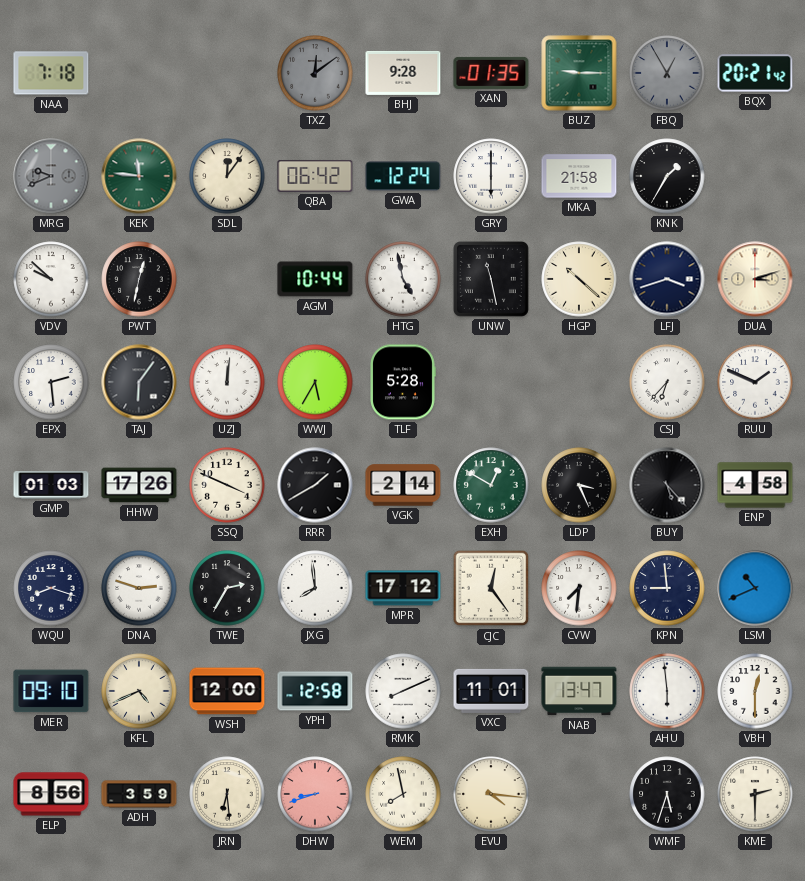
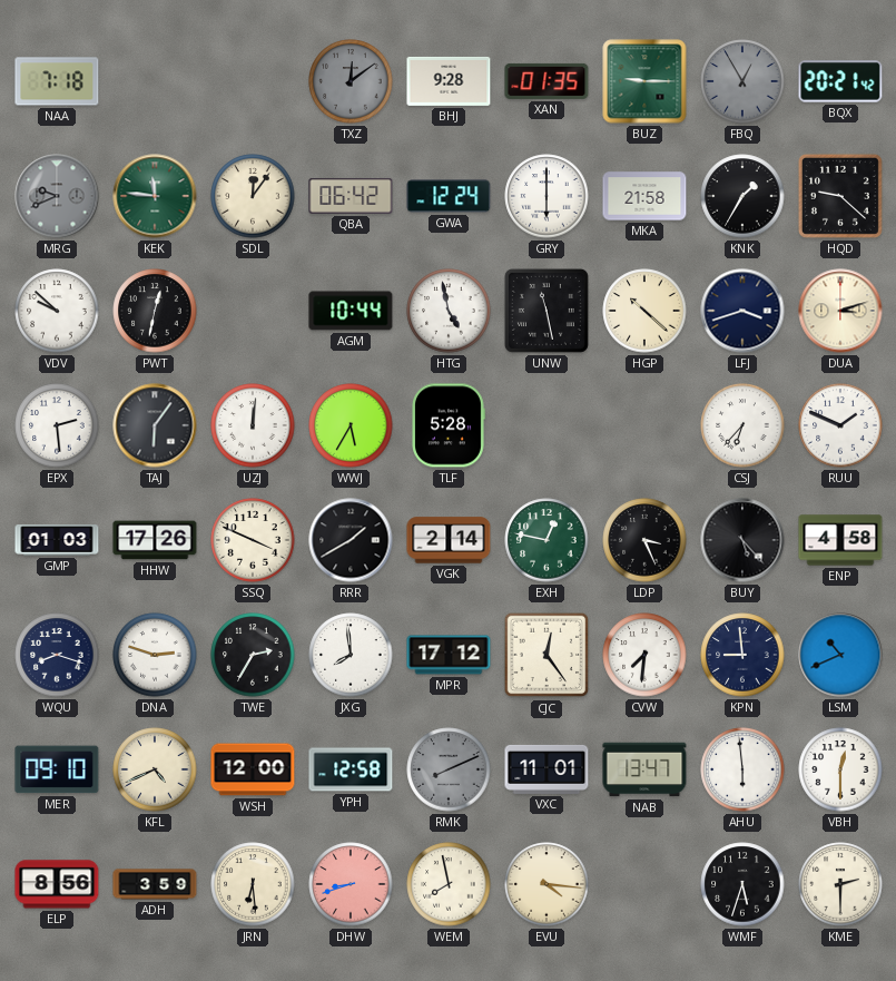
HQD: none -> 9:22
EXH: 12:50 -> 12:47
RMK dial: white -> grey
